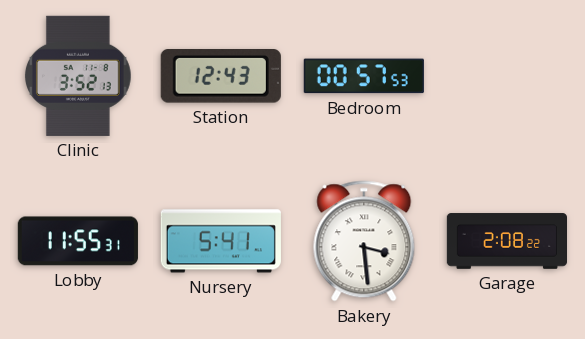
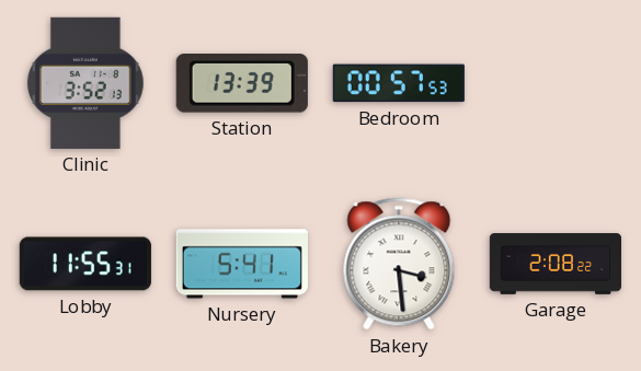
Station: 12:43 -> 13:39
